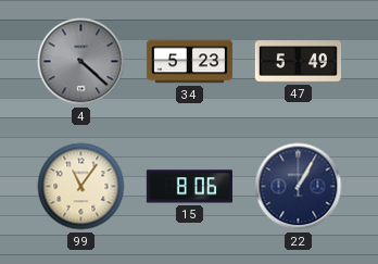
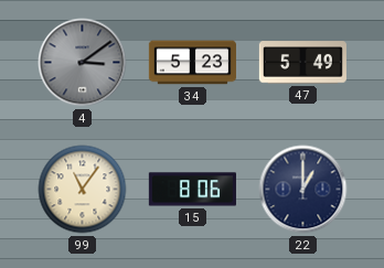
4: 4:22 -> 3:09
22: 1:05 -> 1:00
